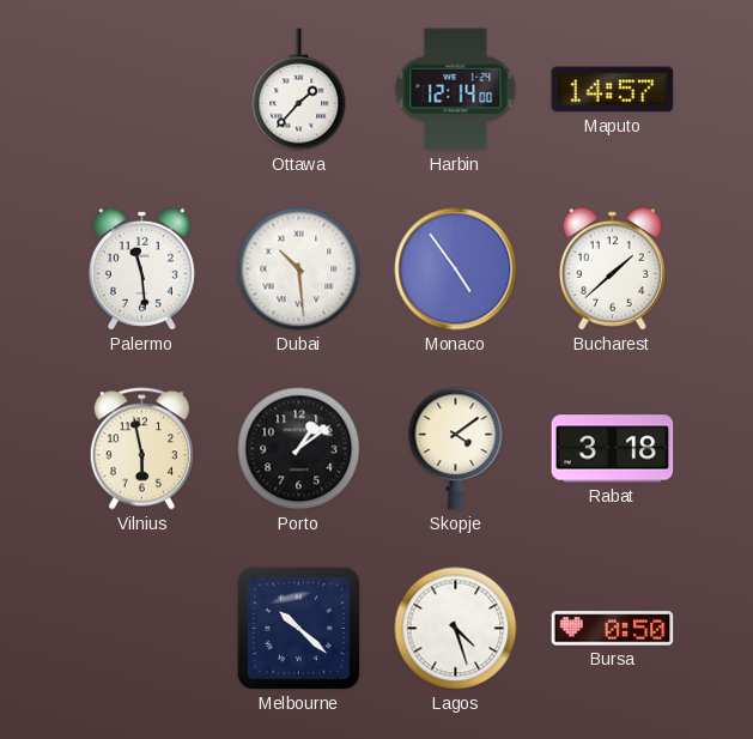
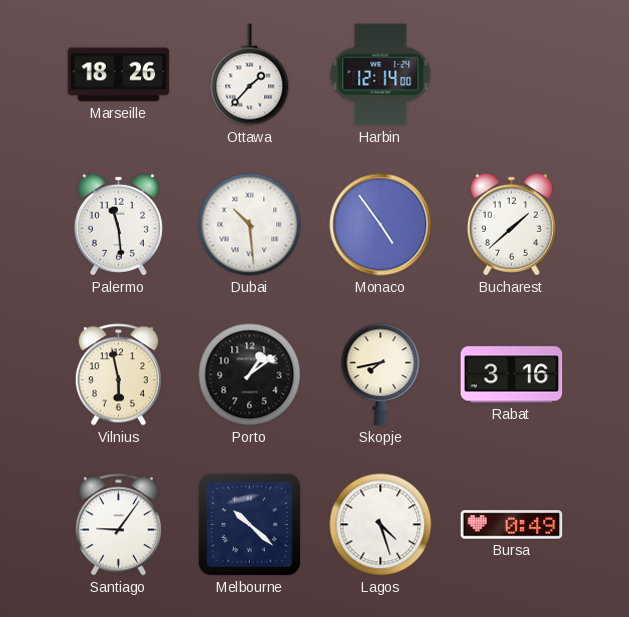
Marseille: none -> 18:26
Maputo: 14:57 -> none
Skopje: 4:09 -> 7:43
Rabat: 3:18 -> 3:16
Santiago: none -> 9:06
Bursa: 0:50 -> 0:49
